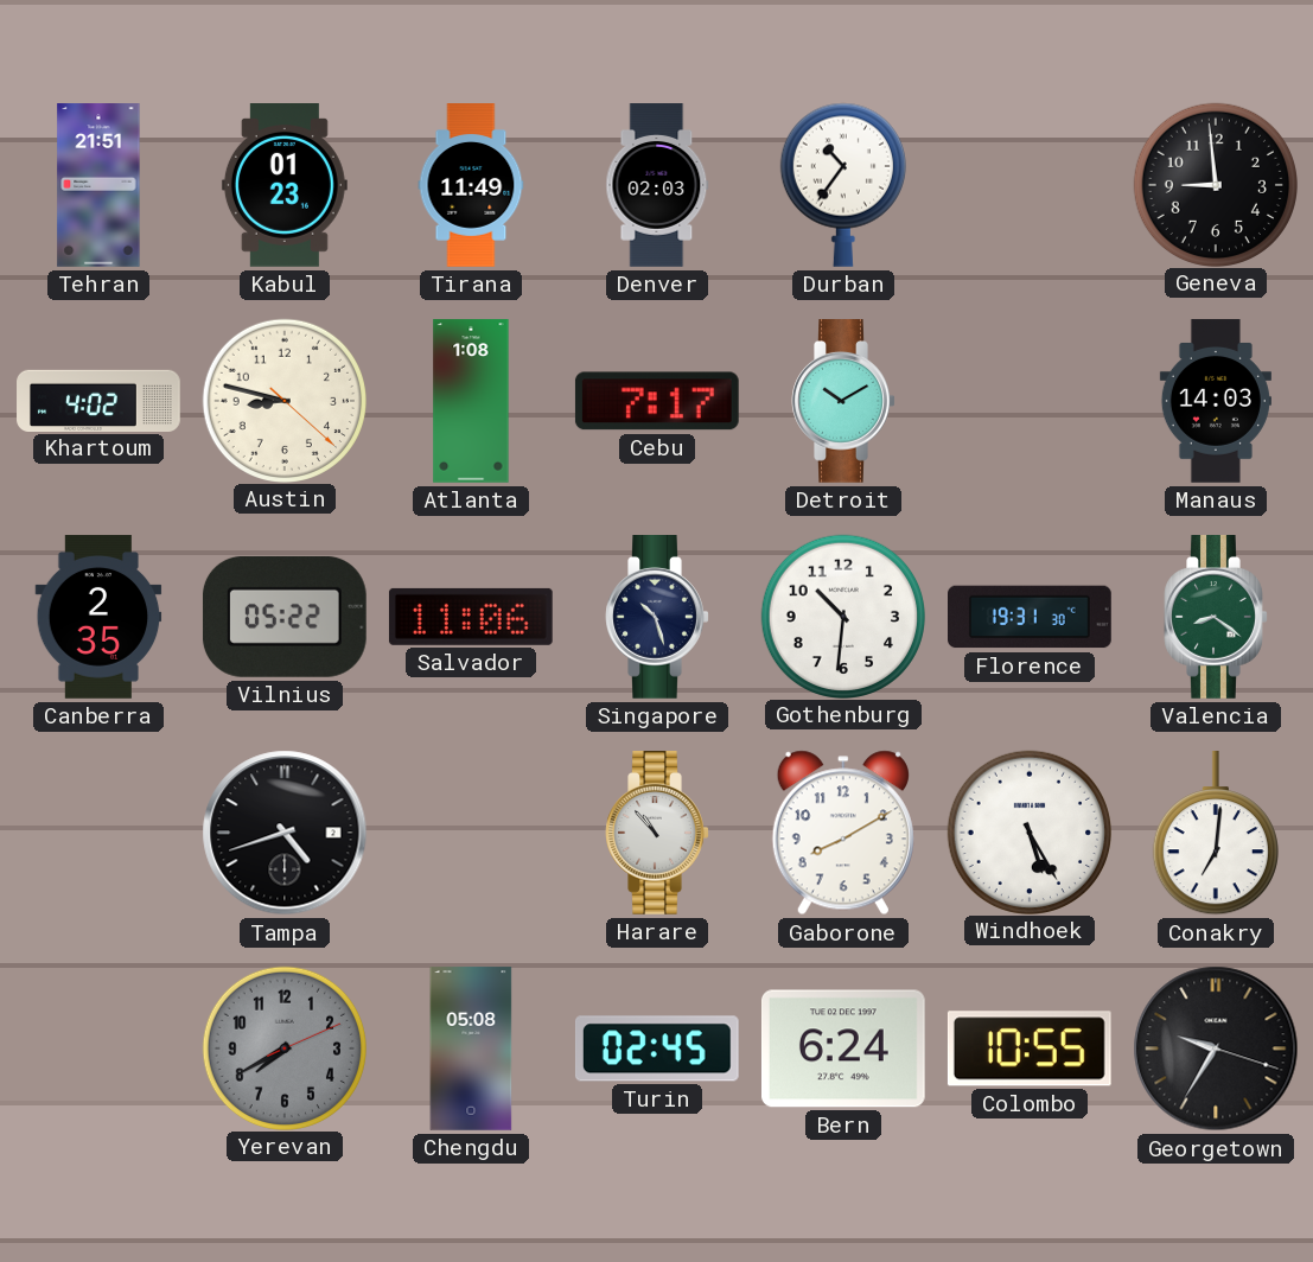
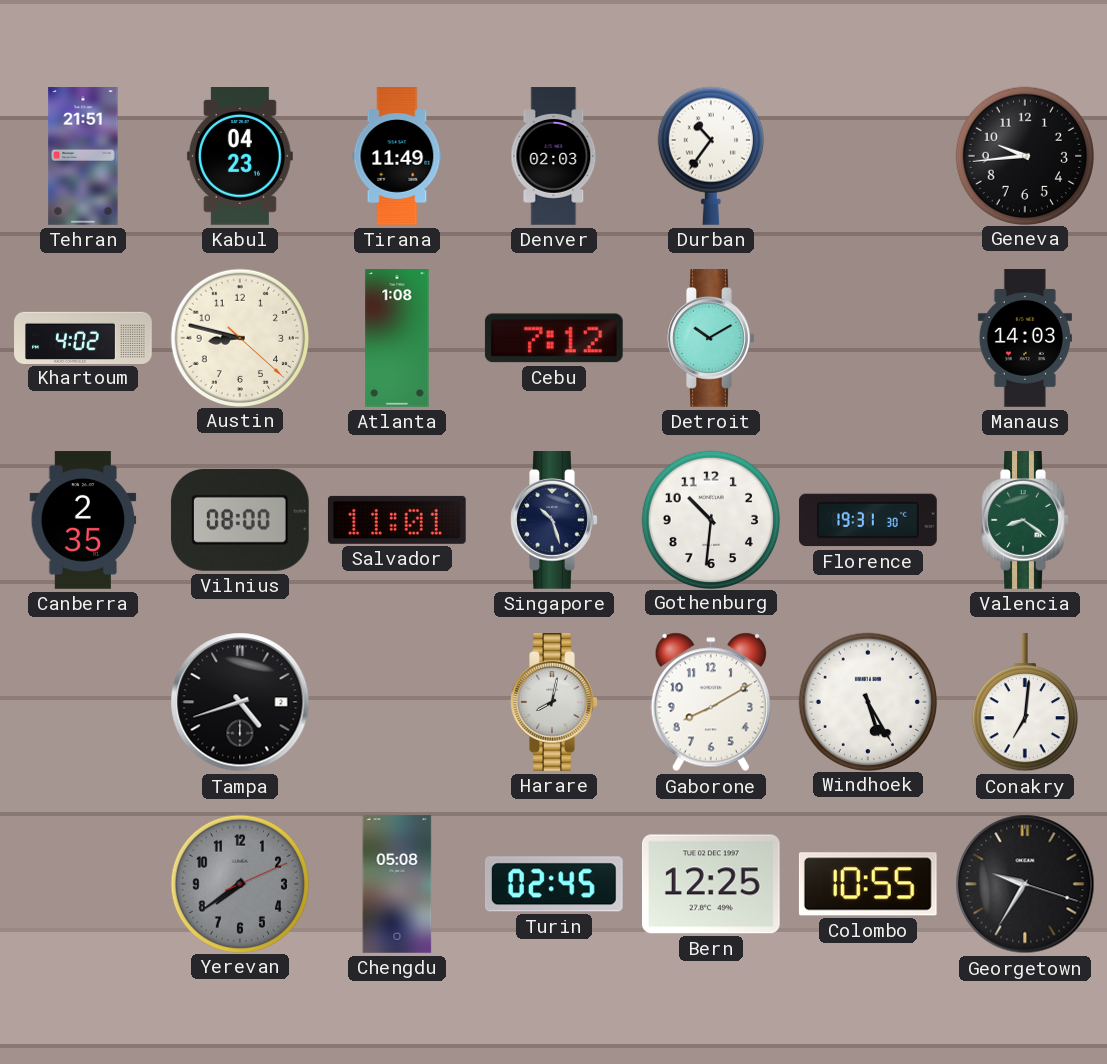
Kabul: 01:23 -> 04:23
Geneva: 8:59 -> 9:44
Cebu: 7:17 -> 7:12
Vilnius: 05:22 -> 08:00
Salvador: 11:06 -> 11:01
Harare: 10:53 -> 8:02
Yerevan: 7:40 -> 7:39
Bern: 6:24 -> 12:25
